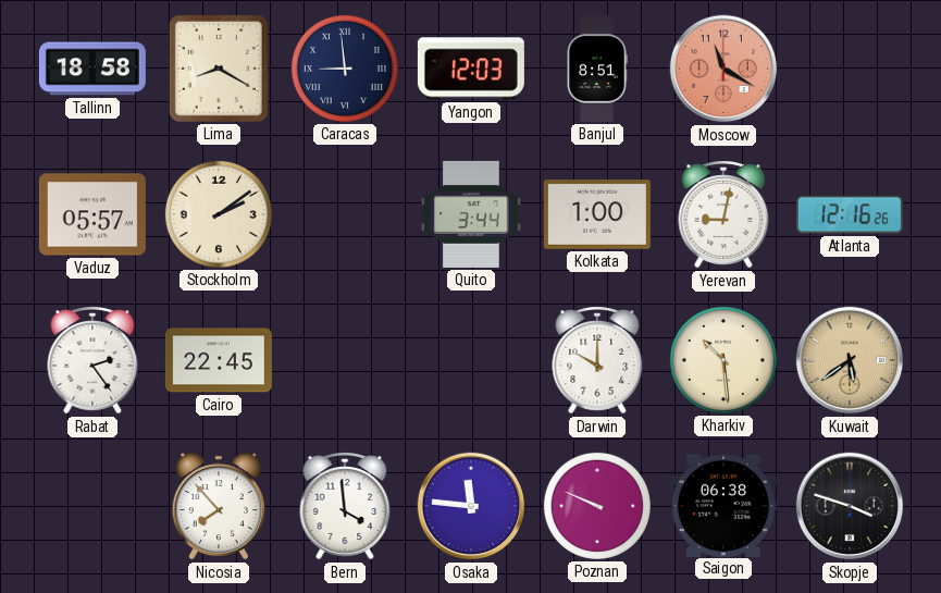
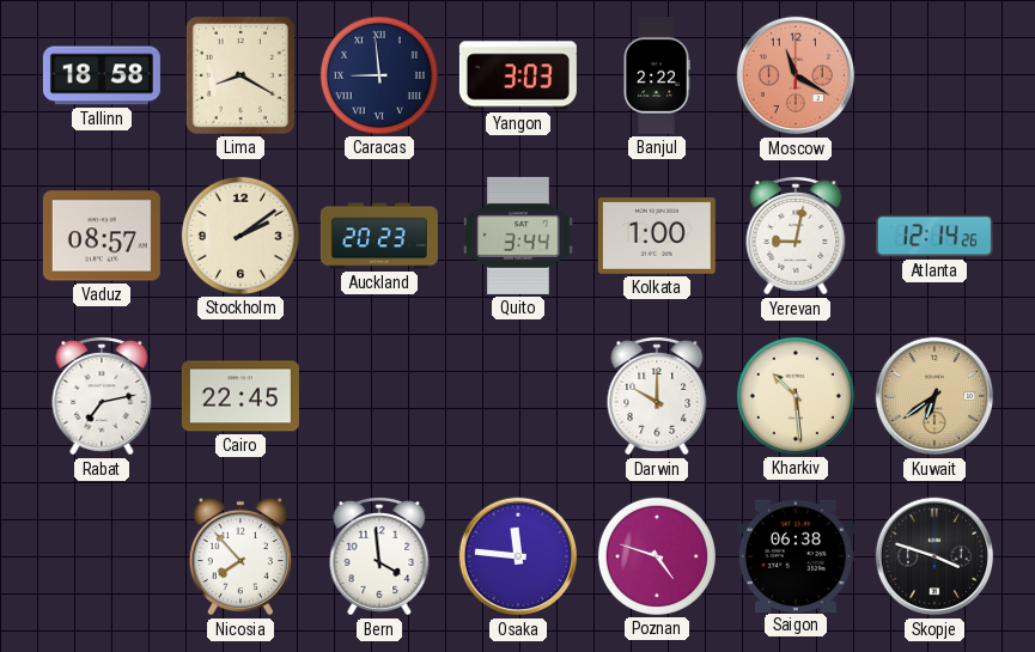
Yangon: 12:03 -> 3:03
Banjul: 8:51 -> 2:22
Vaduz: 05:57 -> 08:57
Auckland: none -> 20:23
Atlanta: 12:16 -> 12:14
Rabat: 2:24 -> 7:13
Kuwait: 5:39 -> 6:39
Poznan: 9:49 -> 4:48
